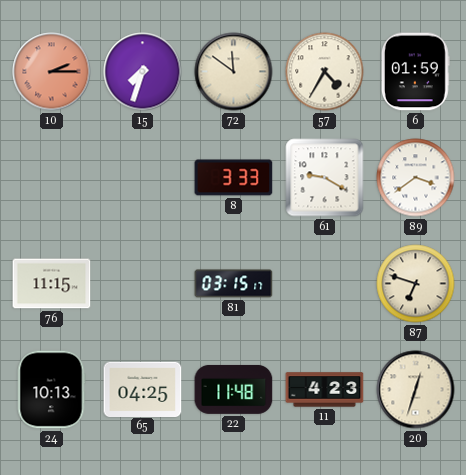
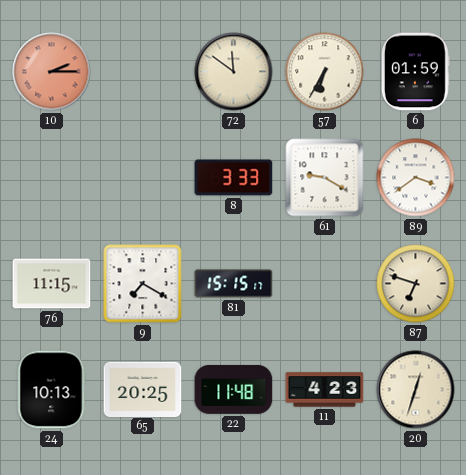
15: 7:33 -> none
57: 4:35 -> 6:35
9: none -> 7:20
81: 03:15 -> 15:15
65: 04:25 -> 20:25
